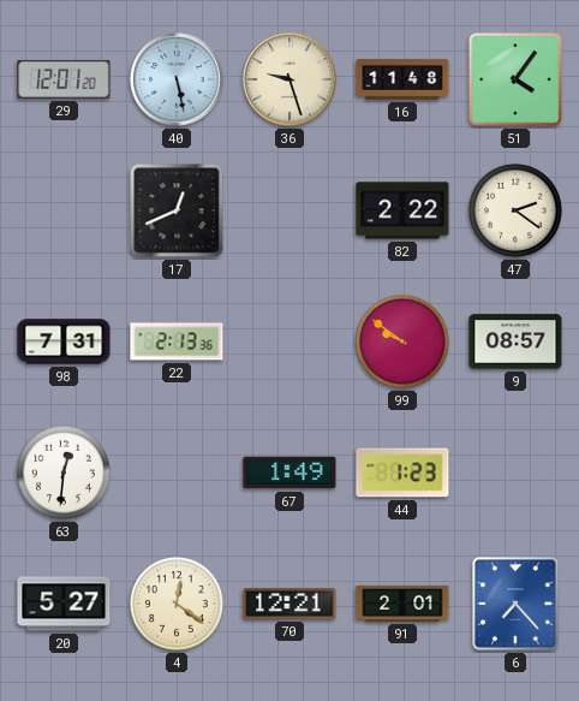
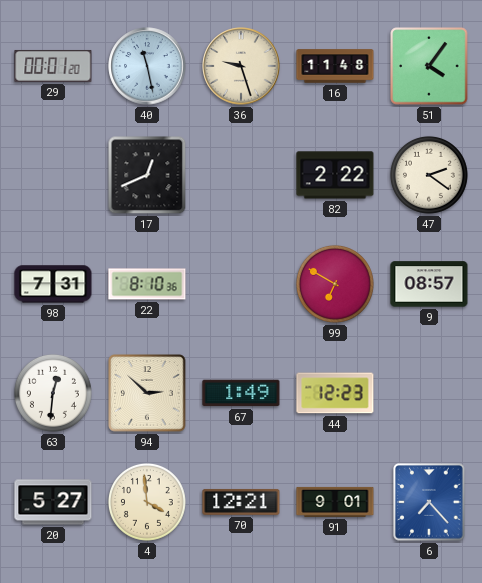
29: 12:01 -> 00:01
40: 5:28 -> 11:28
22: 2:13 -> 8:10
99: 9:51 -> 6:50
94: none -> 2:52
44: 1:23 -> 12:23
4: 12:21 -> 3:59
91: 2:01 -> 9:01
